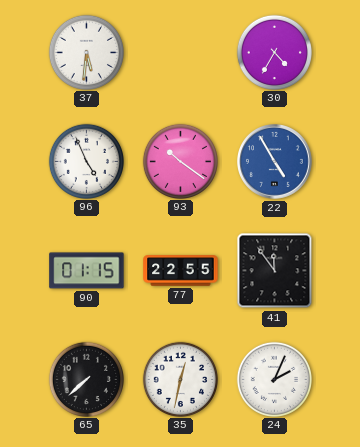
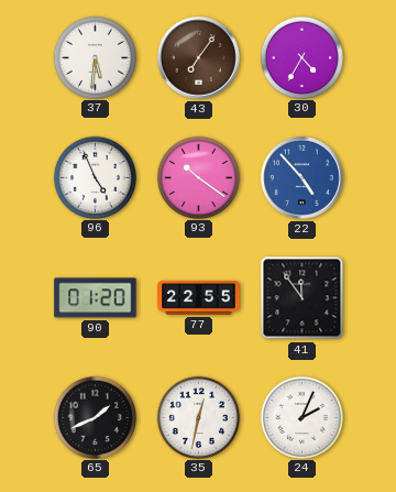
43: none -> 7:06
22: 4:55 -> 4:53
90: 01:15 -> 01:20
65: 7:38 -> 1:41
